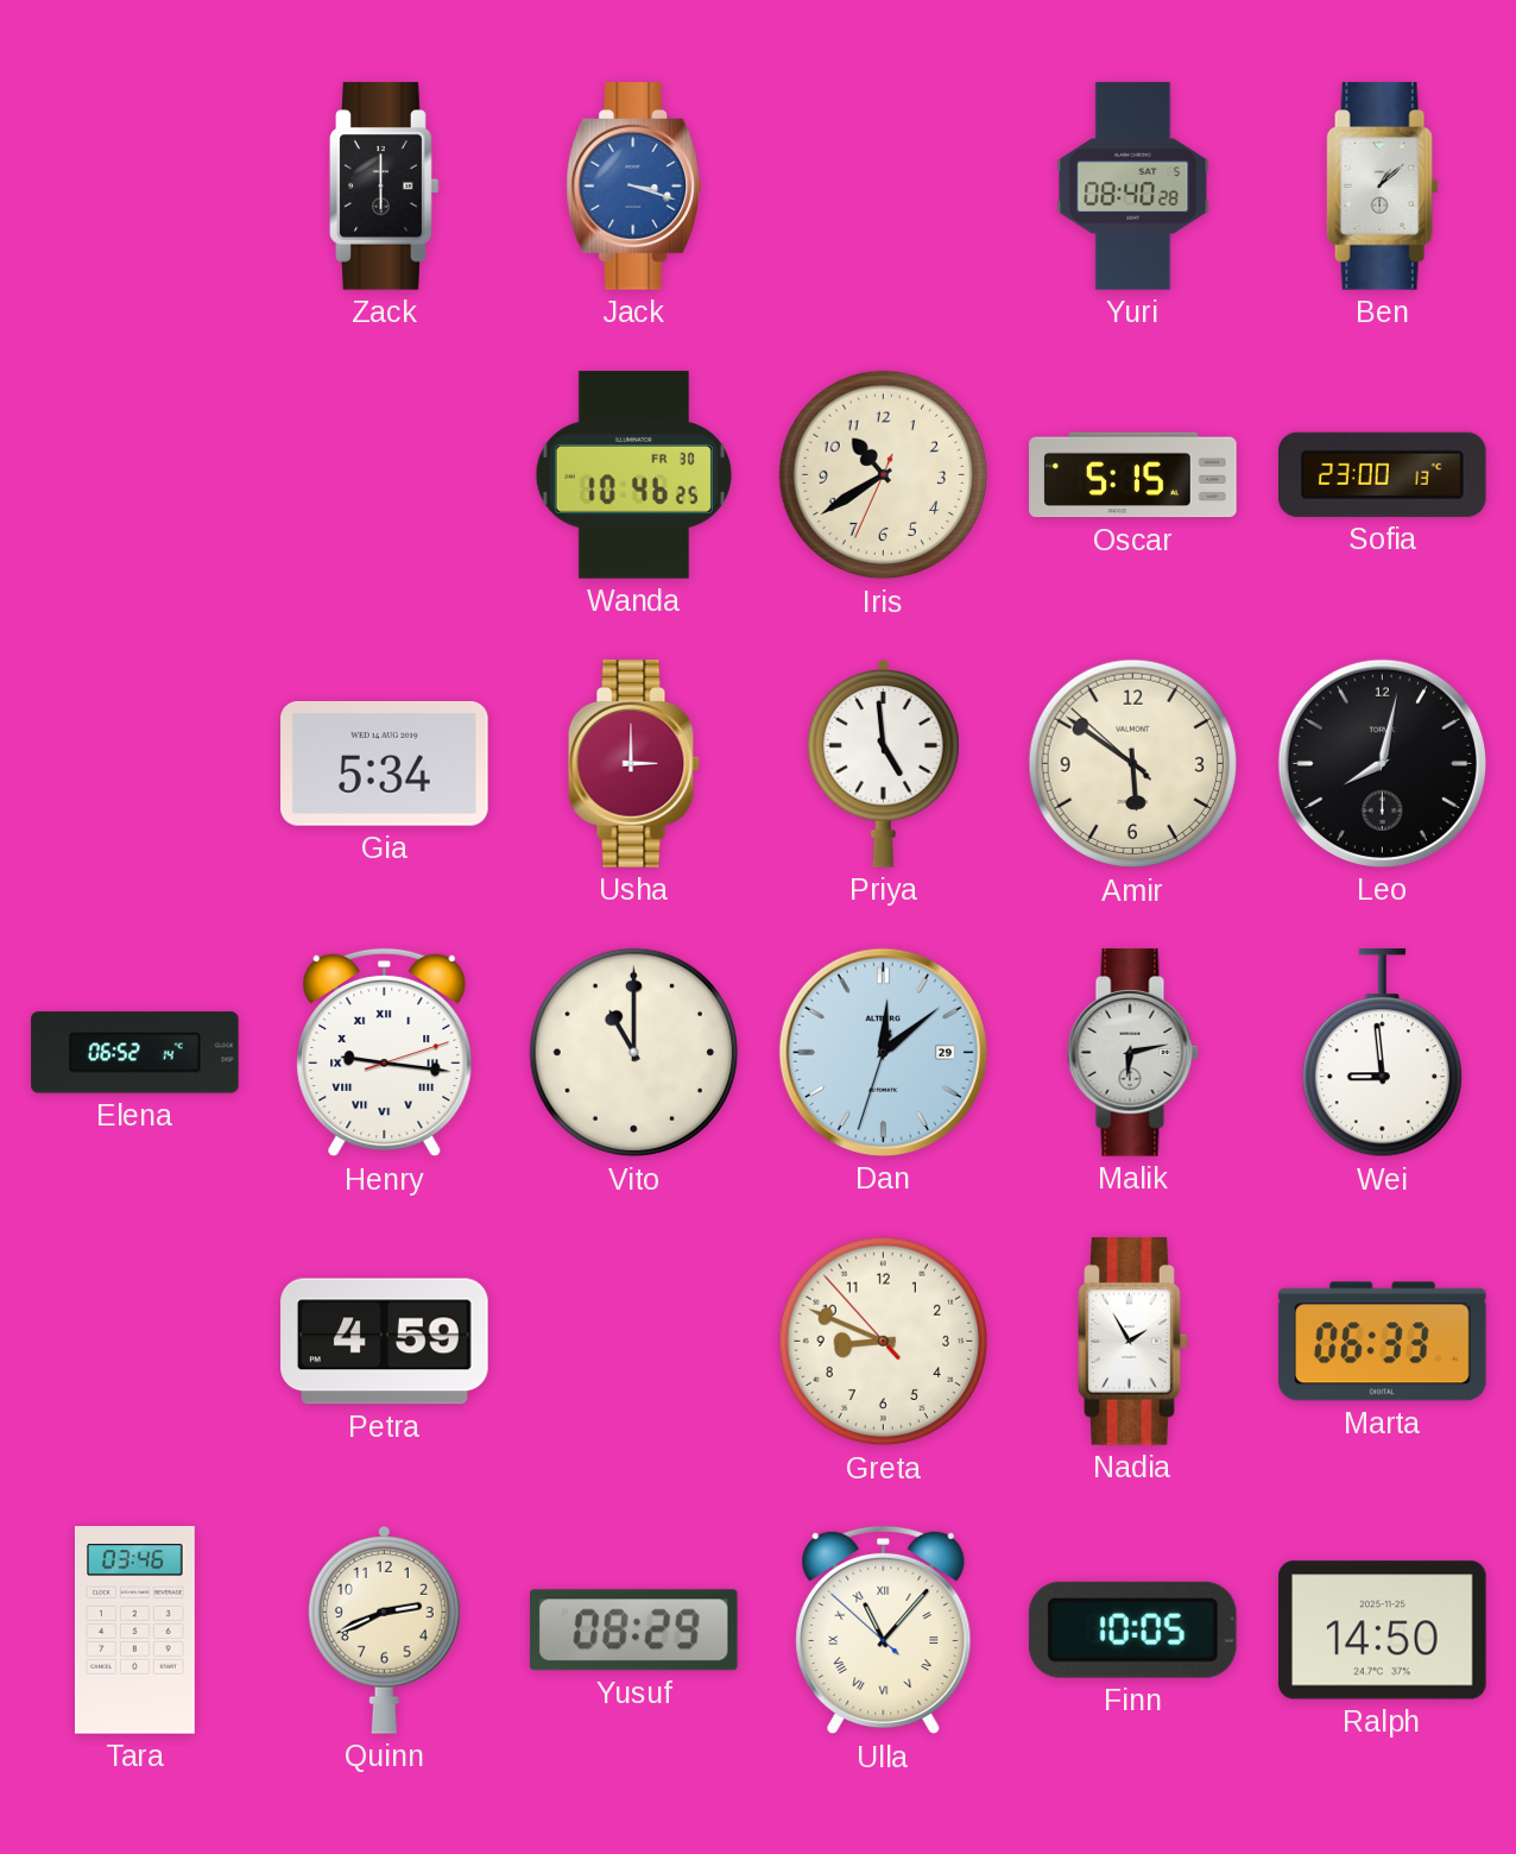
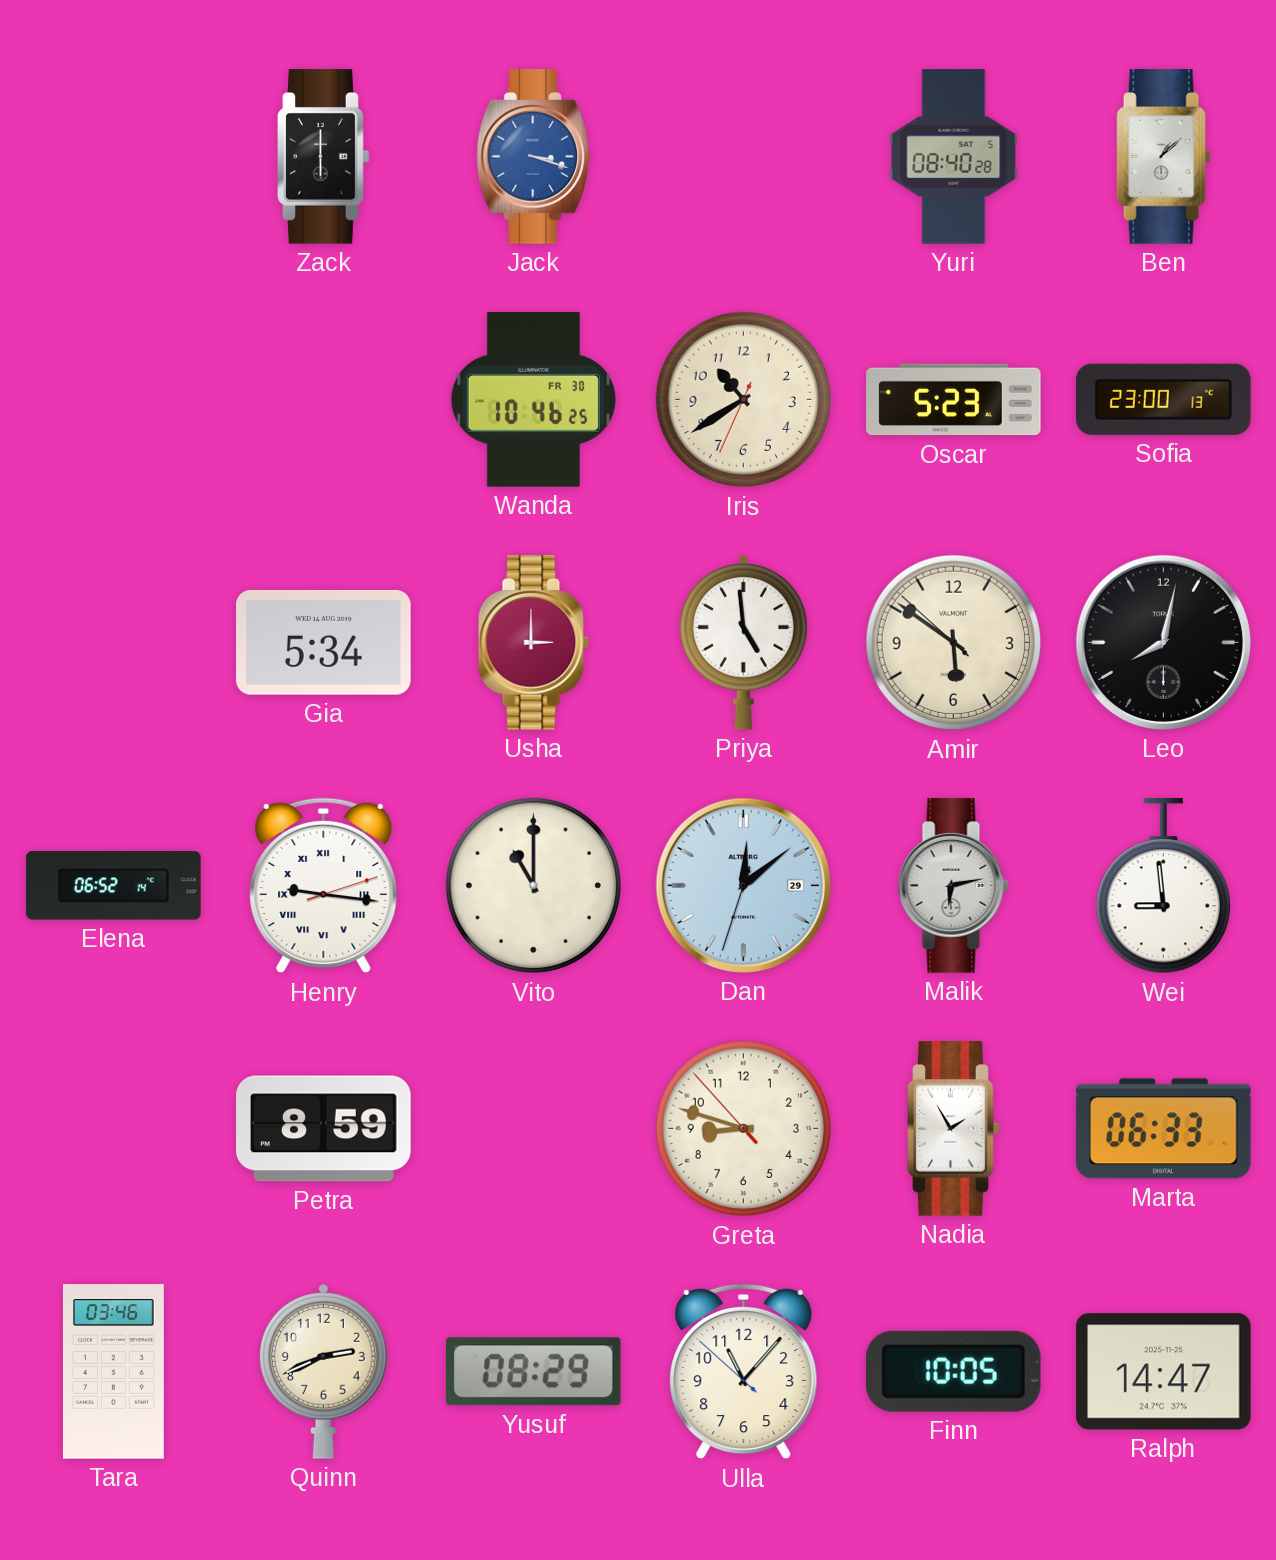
Oscar: 5:15 -> 5:23
Petra: 4:59 -> 8:59
Greta: 8:48 -> 8:47
Ulla numerals: Roman -> Arabic
Ralph: 14:50 -> 14:47
